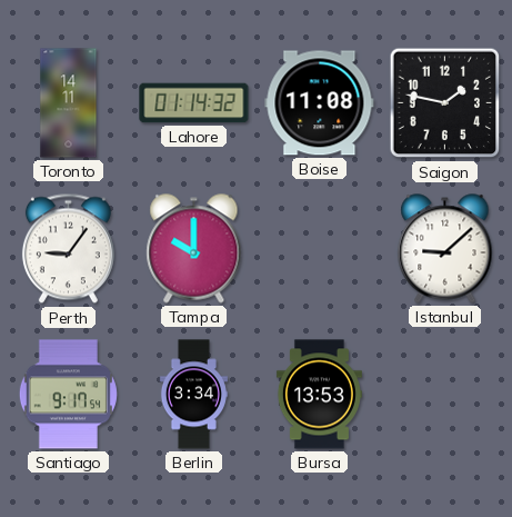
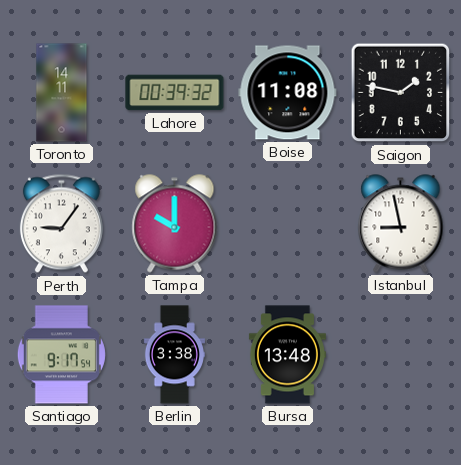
Lahore: 01:14 -> 00:39
Istanbul: 9:08 -> 8:58
Berlin: 3:34 -> 3:38
Bursa: 13:53 -> 13:48
